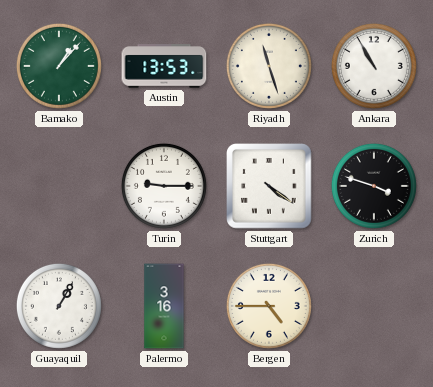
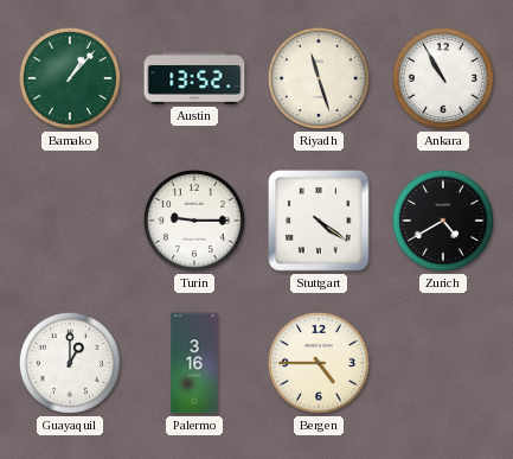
Austin: 13:53 -> 13:52
Zurich: 3:48 -> 4:40
Guayaquil: 1:05 -> 1:00
